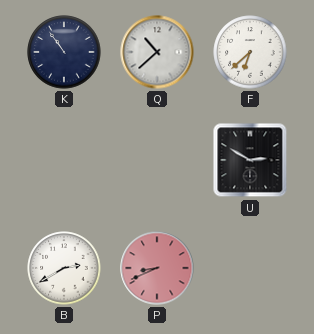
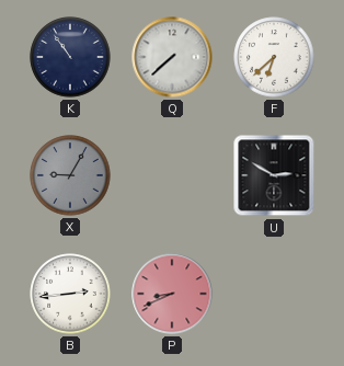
Q: 10:38 -> 7:38
X: none -> 9:05
B: 2:40 -> 2:44
